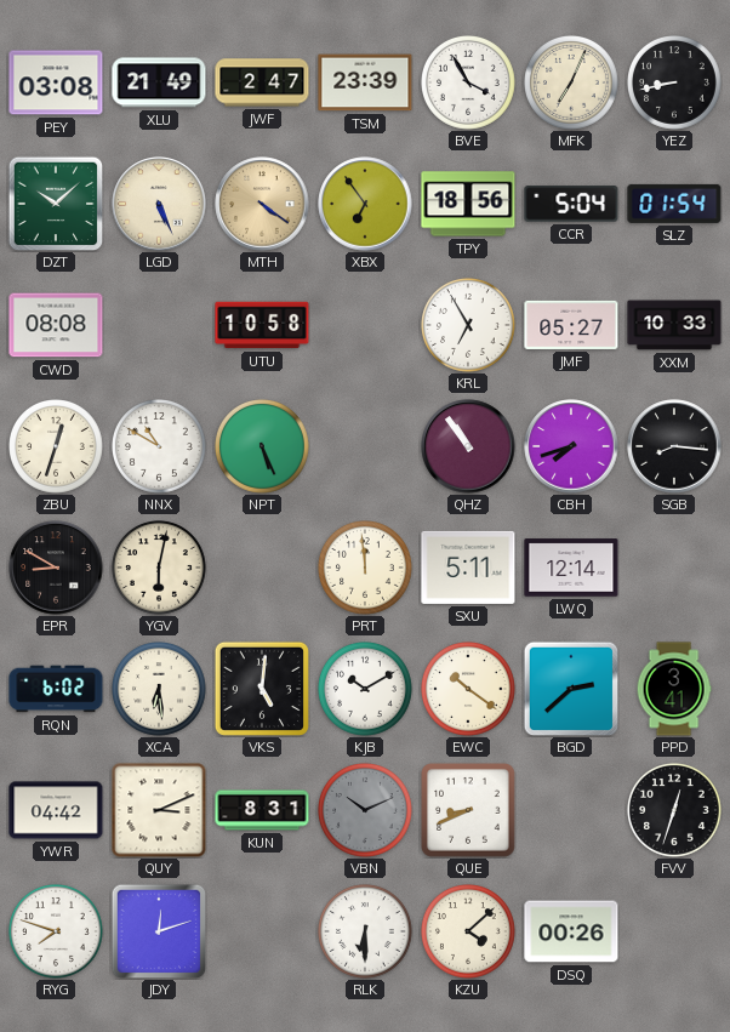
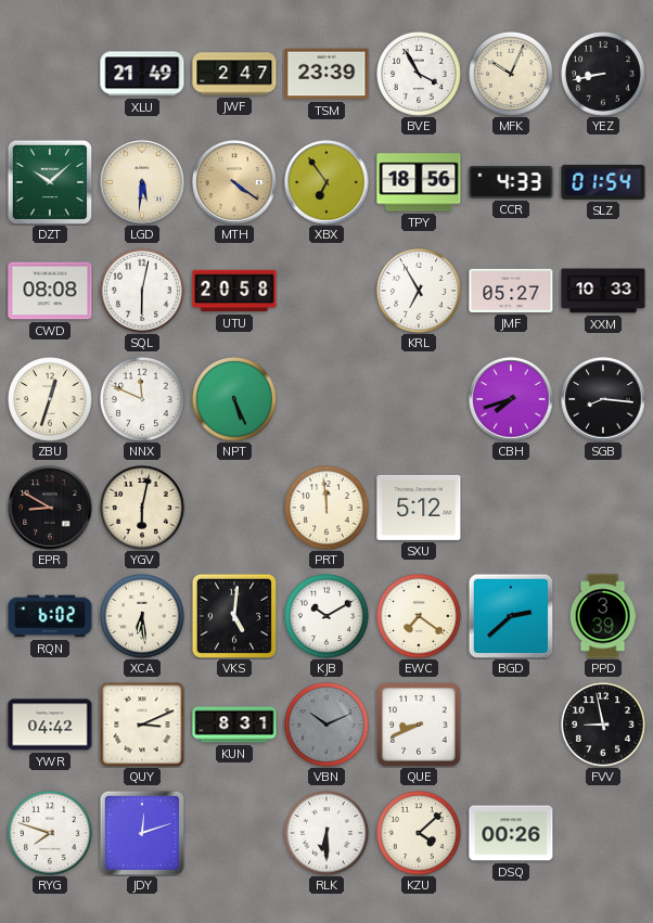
PEY: 03:08 -> none
MFK: 7:04 -> 10:04
LGD: 5:26 -> 5:31
CCR: 5:04 -> 4:33
SQL: none -> 6:02
UTU: 10:58 -> 20:58
NNX: 10:50 -> 11:49
QHZ: 10:54 -> none
SXU: 5:11 -> 5:12
LWQ: 12:14 -> none
EWC: 10:21 -> 7:21
PPD: 3:41 -> 3:39
FVV: 12:33 -> 8:58
